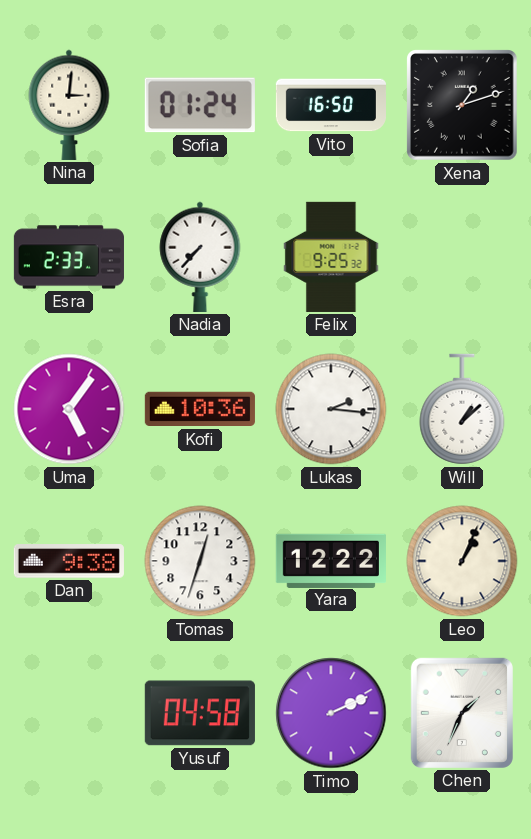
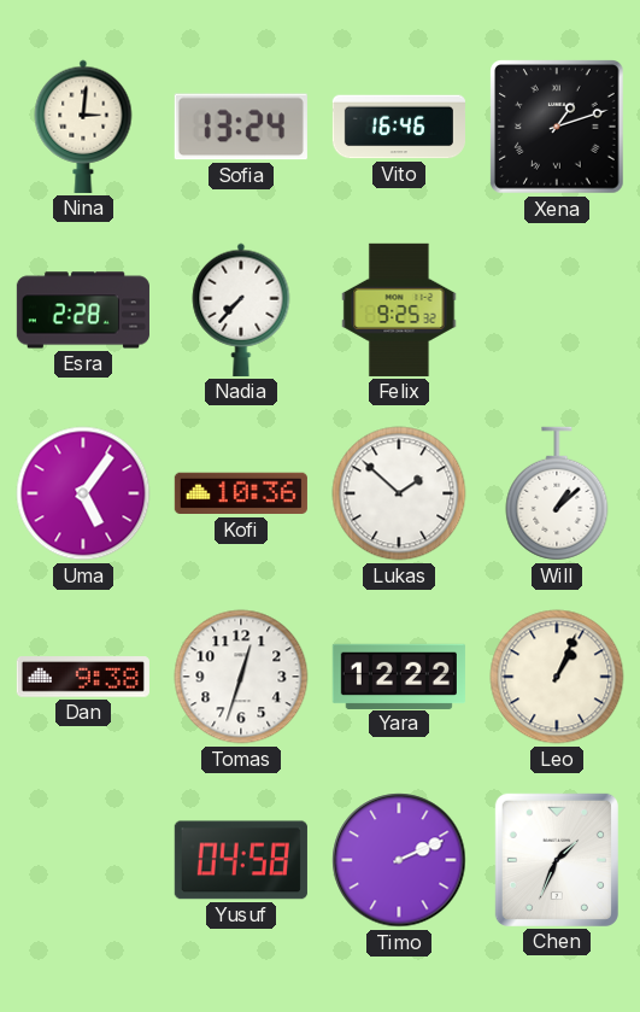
Sofia: 01:24 -> 13:24
Vito: 16:50 -> 16:46
Esra: 2:33 -> 2:28
Lukas: 2:16 -> 1:52
